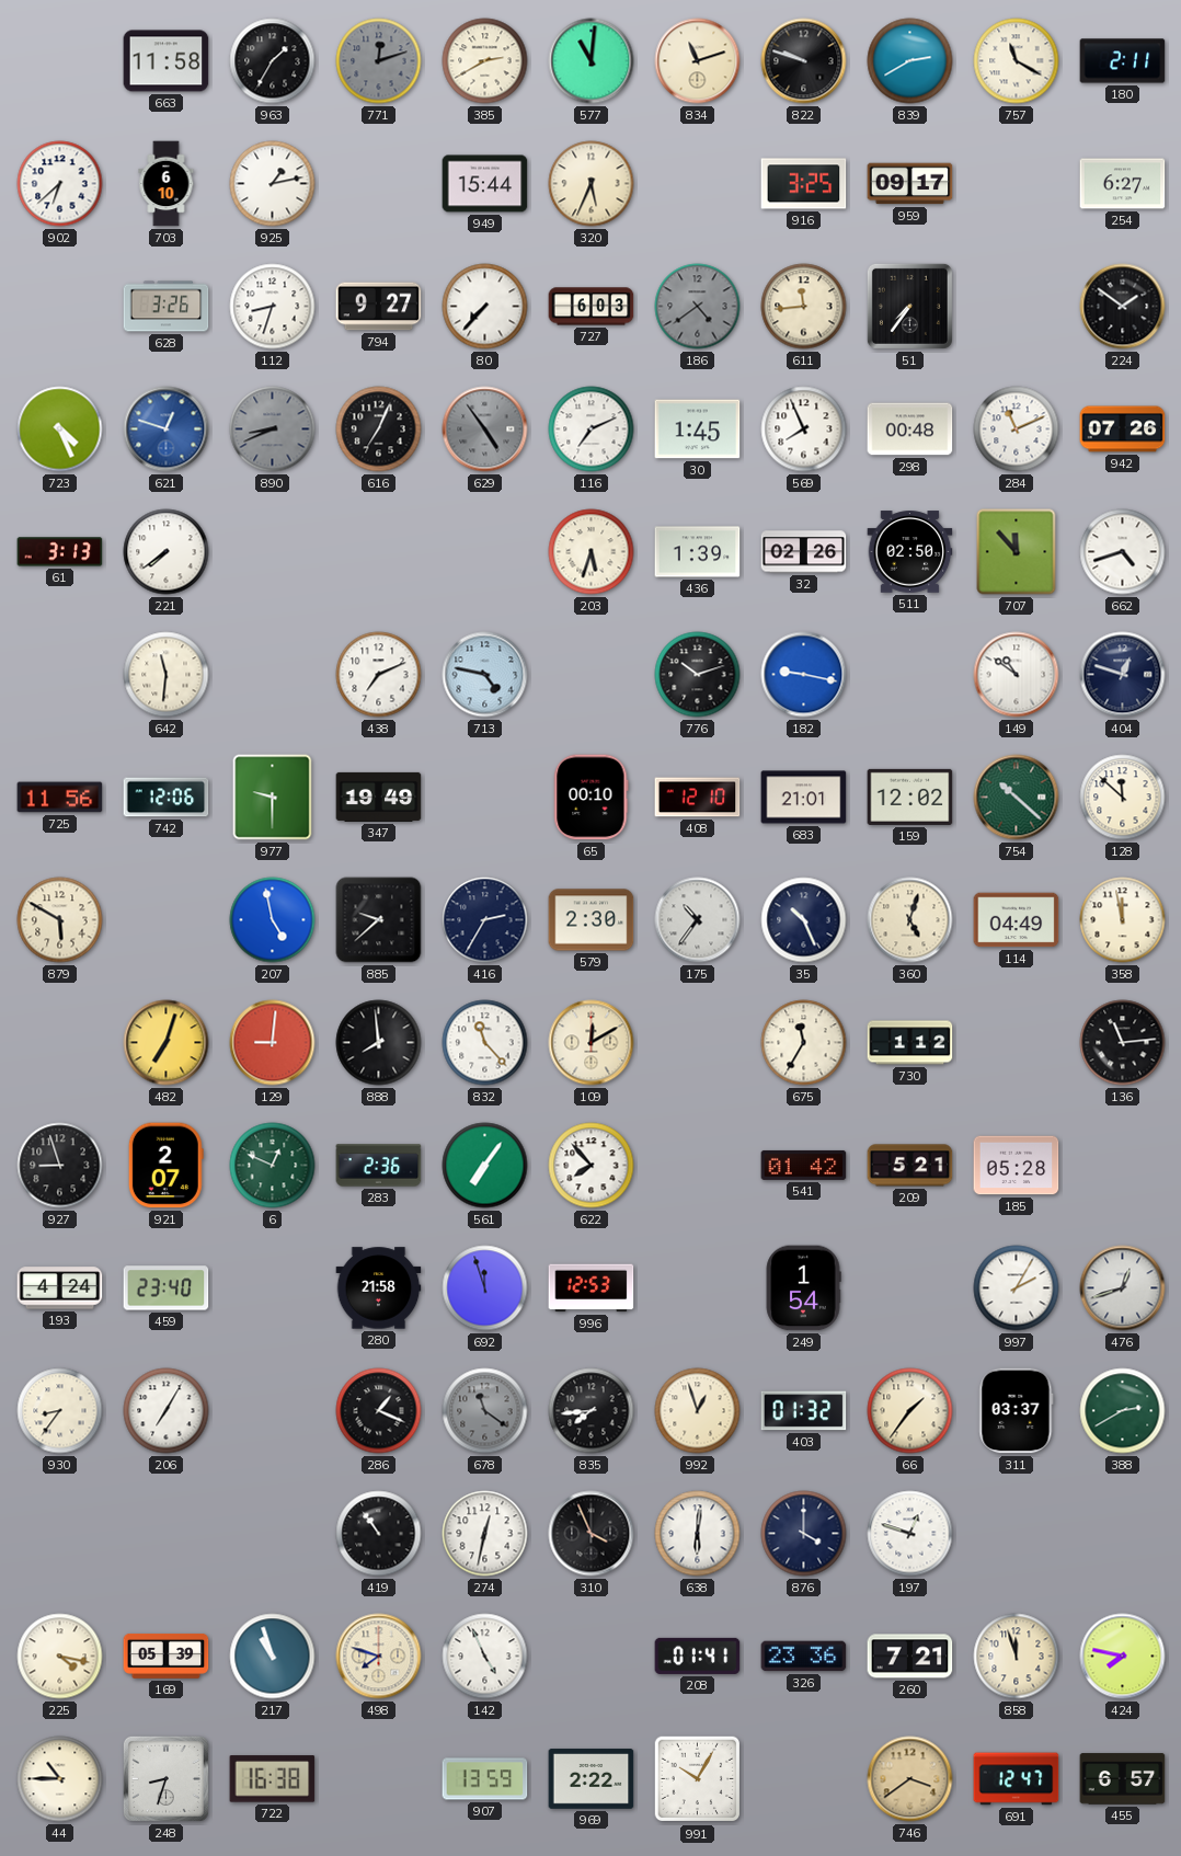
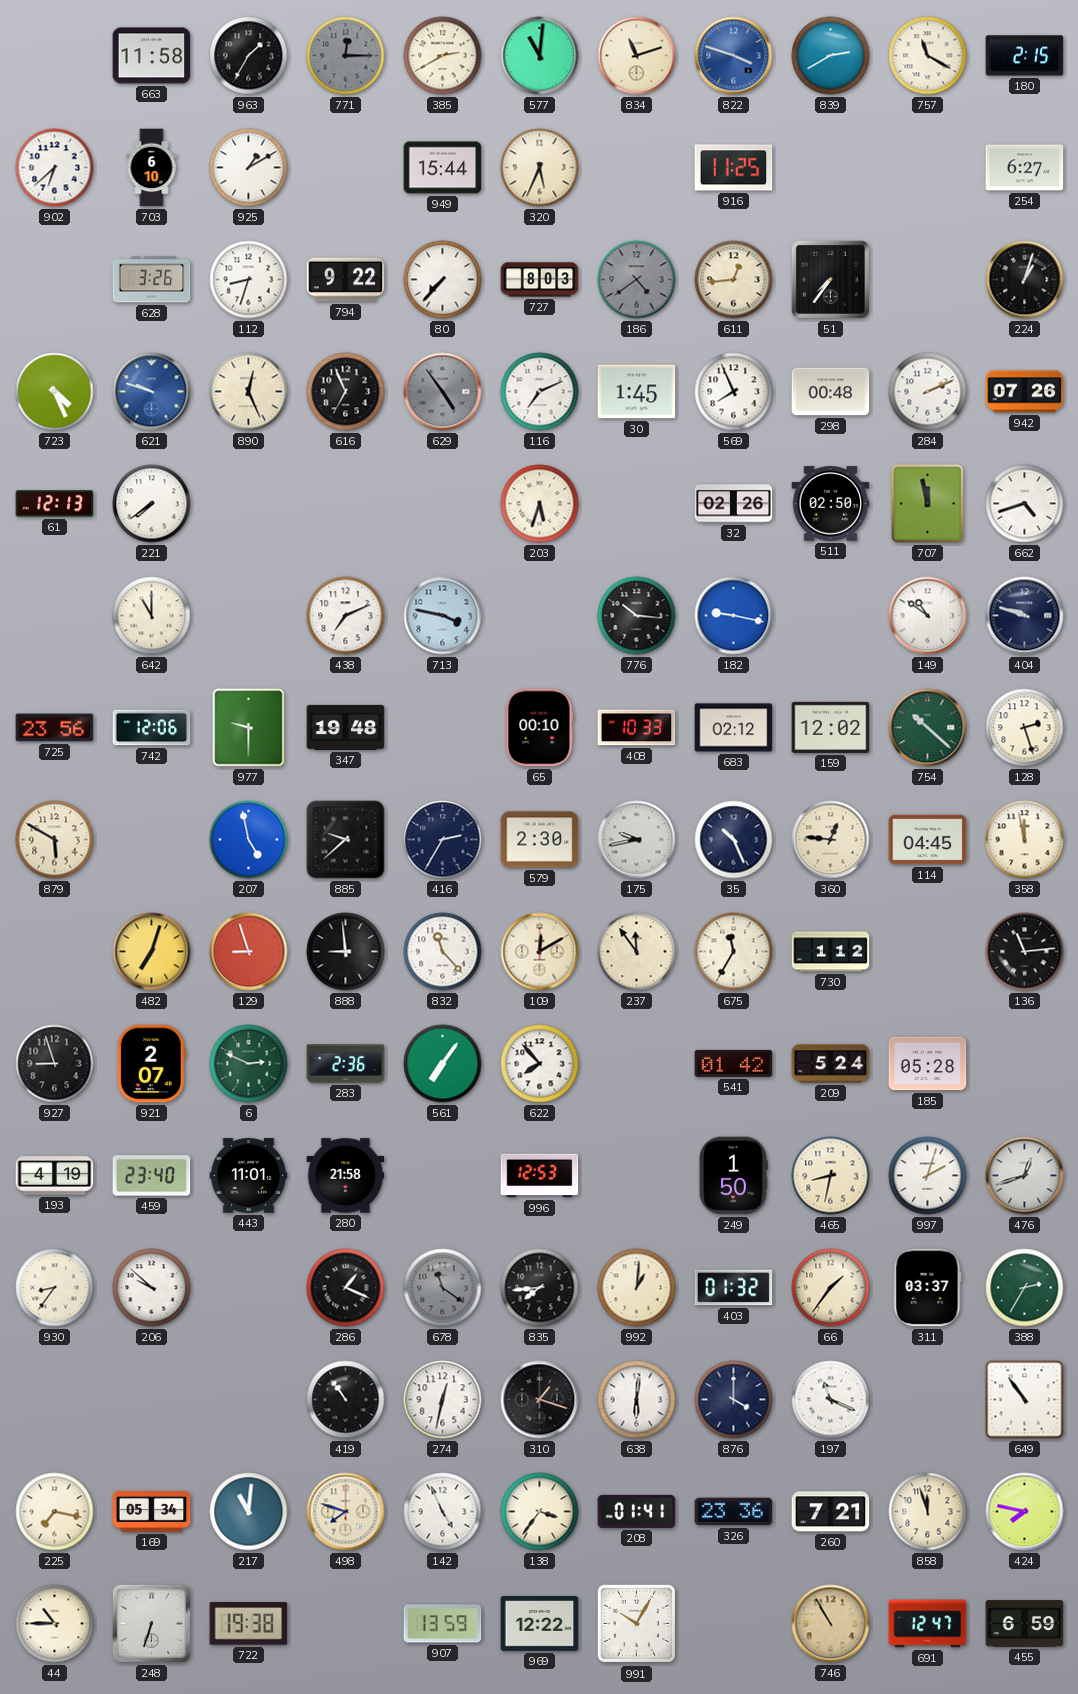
771: 12:12 -> 12:15
822: 9:48 -> 3:48
822 dial: black -> blue
180: 2:11 -> 2:15
925: 1:13 -> 1:10
916: 3:25 -> 11:25
959: 09:17 -> none
794: 9:27 -> 9:22
727: 6:03 -> 8:03
611: 11:44 -> 12:44
224: 1:51 -> 1:03
621: 12:48 -> 9:48
890: 8:41 -> 12:26
890 dial: grey -> cream
616: 7:04 -> 6:56
284: 11:11 -> 2:11
61: 3:13 -> 12:13
436: 1:39 -> none
707: 11:53 -> 11:58
642: 11:31 -> 11:00
713: 4:47 -> 3:47
776: 10:12 -> 10:16
404: 12:48 -> 9:48
725: 11:56 -> 23:56
347: 19:49 -> 19:48
408: 12:10 -> 10:33
683: 21:01 -> 02:12
128: 11:52 -> 2:27
175: 10:36 -> 9:43
360: 5:03 -> 12:46
114: 04:49 -> 04:45
129: 9:01 -> 8:57
888: 7:59 -> 8:59
237: none -> 11:54
6: 12:49 -> 2:49
209: 5:21 -> 5:24
193: 4:24 -> 4:19
443: none -> 11:01
692: 11:57 -> none
249: 1:54 -> 1:50
465: none -> 8:32
997: 2:05 -> 2:03
206: 7:05 -> 9:52
992: 12:57 -> 1:01
388: 2:40 -> 2:35
310: 3:56 -> 1:18
197: 12:48 -> 11:19
649: none -> 10:54
225: 4:17 -> 7:17
169: 05:39 -> 05:34
217: 10:57 -> 11:01
138: none -> 3:36
248: 8:33 -> 6:33
722: 16:38 -> 19:38
969: 2:22 -> 12:22
746: 3:39 -> 10:55
455: 6:57 -> 6:59
